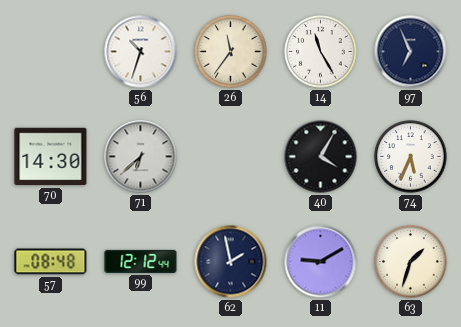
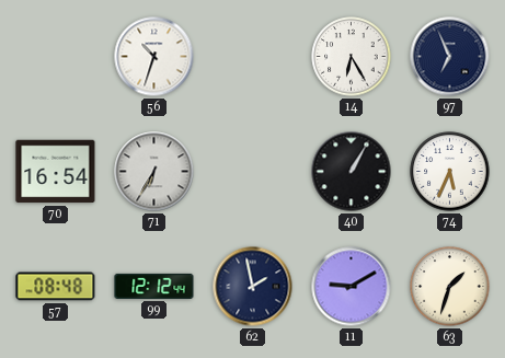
26: 11:36 -> none
14: 11:25 -> 6:25
70: 14:30 -> 16:54
71: 6:38 -> 6:35
40: 4:05 -> 1:05
